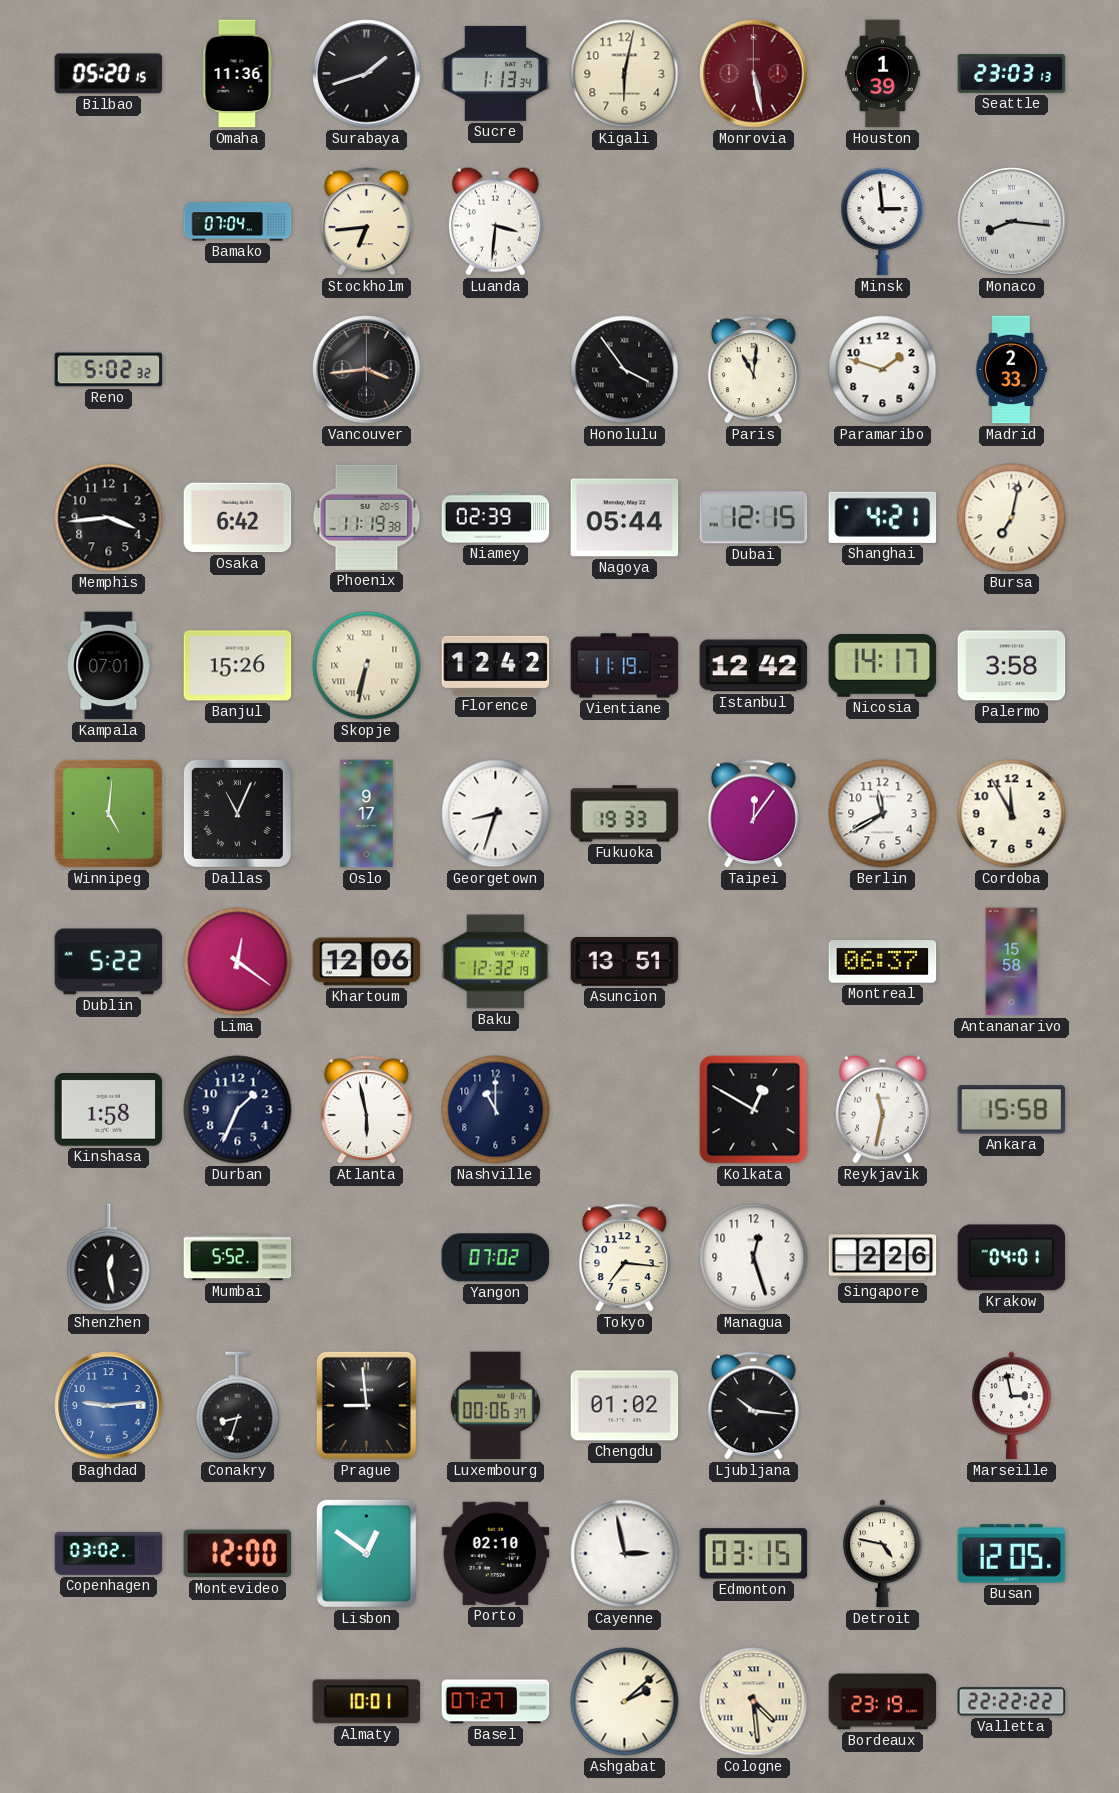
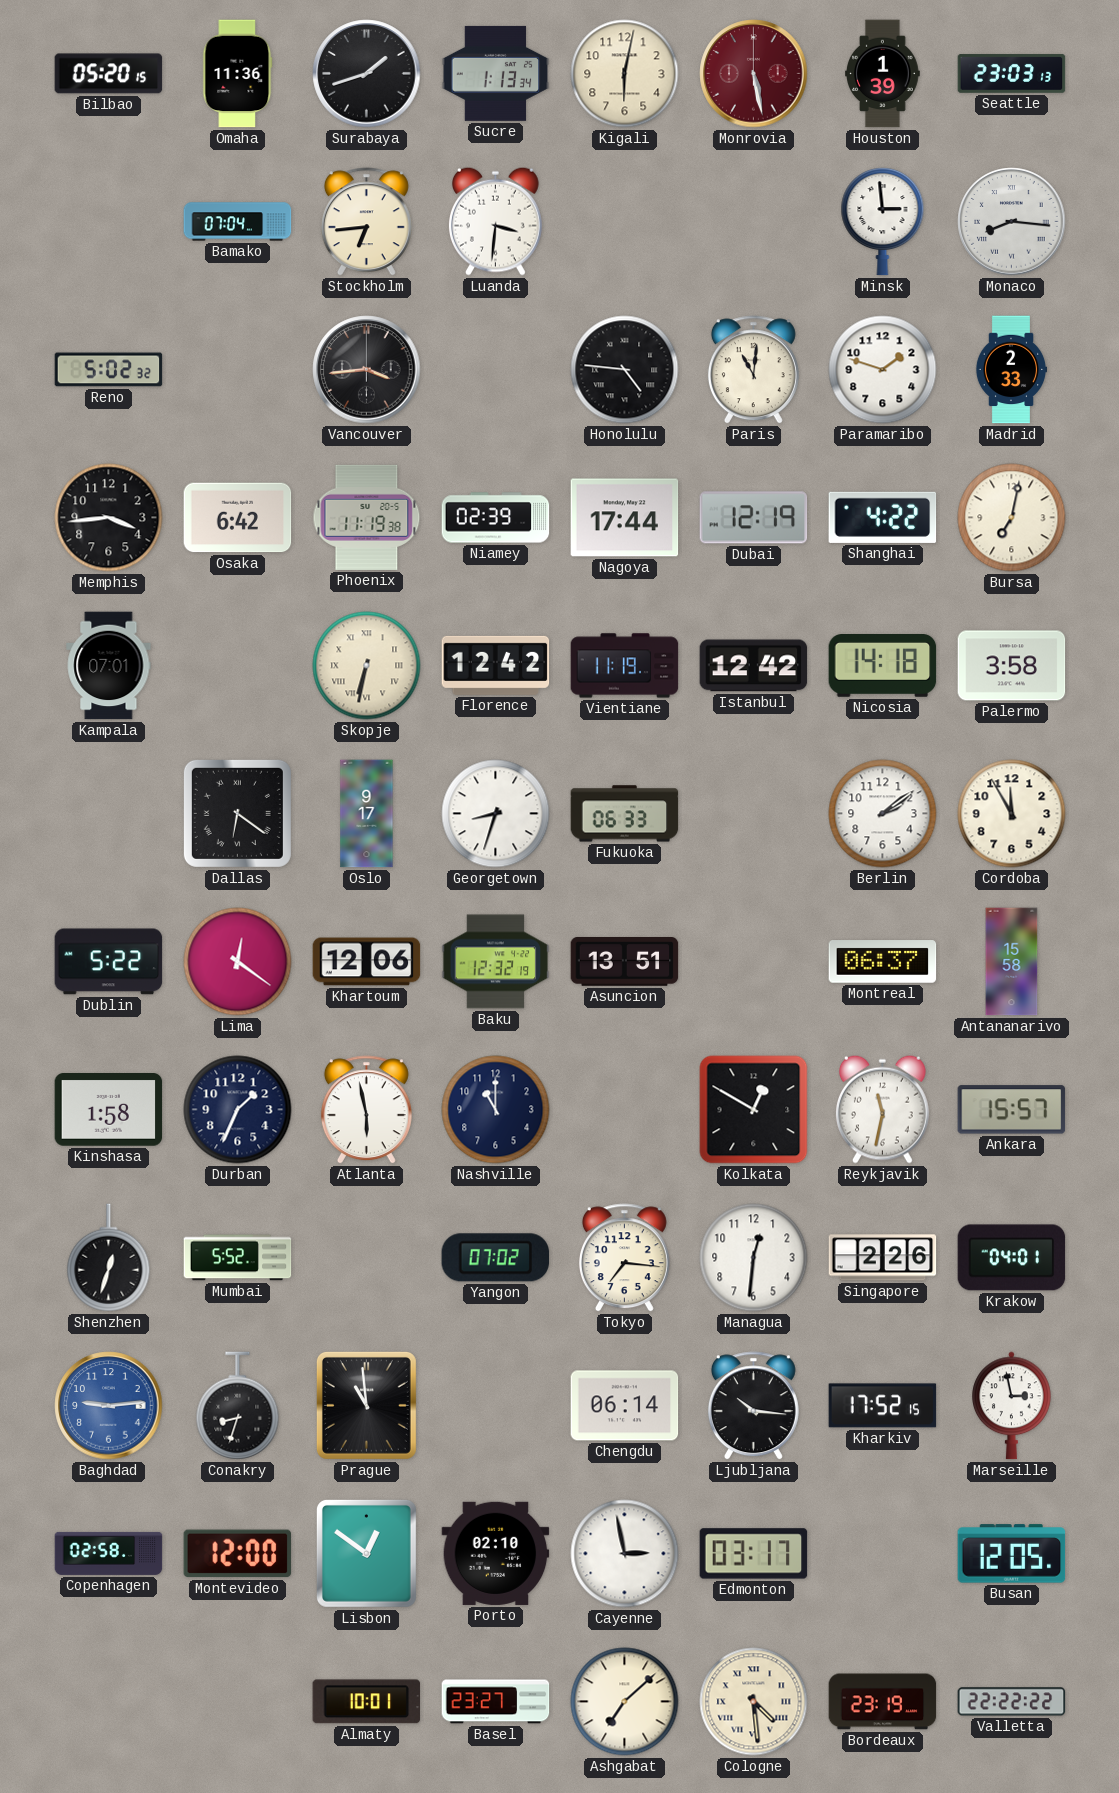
Honolulu: 3:54 -> 4:46
Nagoya: 05:44 -> 17:44
Dubai: 12:15 -> 12:19
Shanghai: 4:21 -> 4:22
Banjul: 15:26 -> none
Nicosia: 14:17 -> 14:18
Winnipeg: 5:01 -> none
Dallas: 11:04 -> 6:21
Fukuoka: 19:33 -> 06:33
Taipei: 12:06 -> none
Berlin: 11:40 -> 2:09
Ankara: 15:58 -> 15:57
Shenzhen: 12:28 -> 12:33
Managua: 12:27 -> 12:31
Prague: 8:59 -> 10:59
Luxembourg: 00:06 -> none
Chengdu: 01:02 -> 06:14
Kharkiv: none -> 17:52
Copenhagen: 03:02 -> 02:58
Edmonton: 03:15 -> 03:17
Detroit: 4:47 -> none
Basel: 07:27 -> 23:27
Ashgabat: 2:08 -> 7:08
